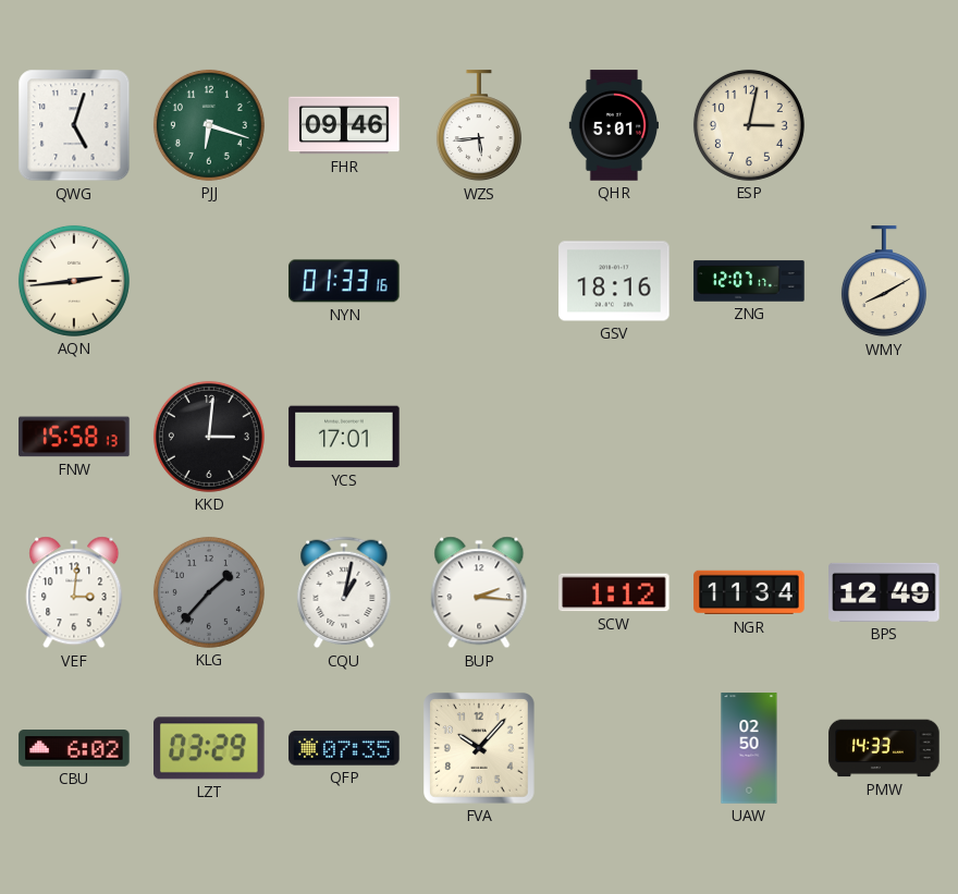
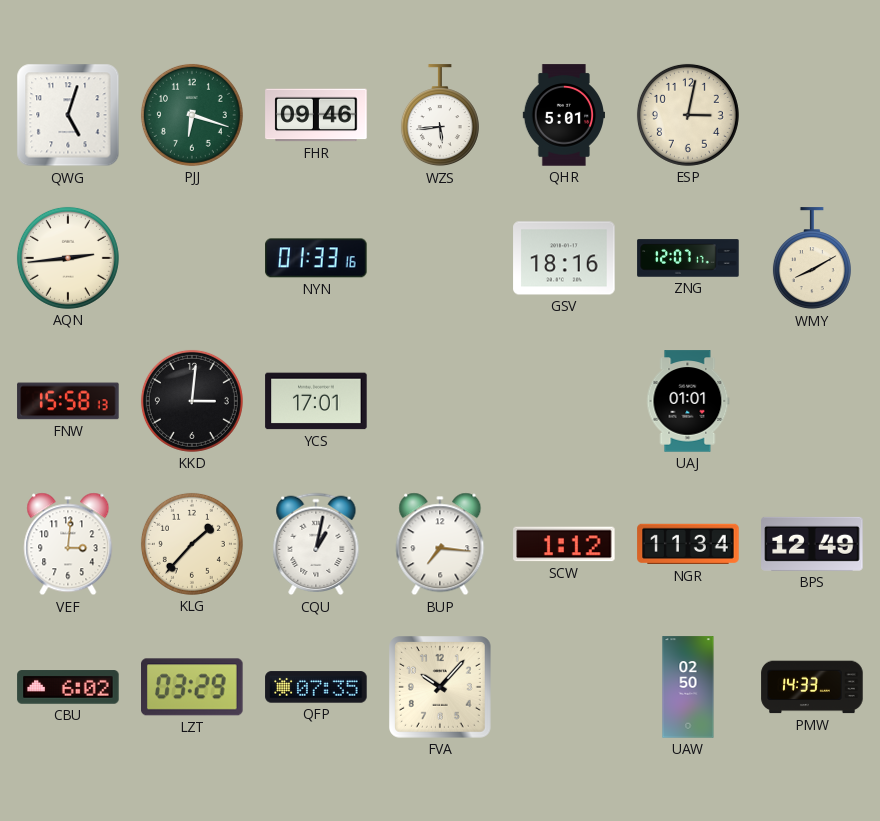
UAJ: none -> 01:01
KLG dial: grey -> cream
BUP: 2:16 -> 7:16
